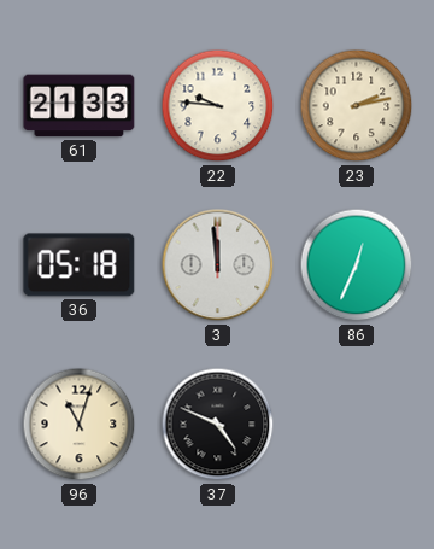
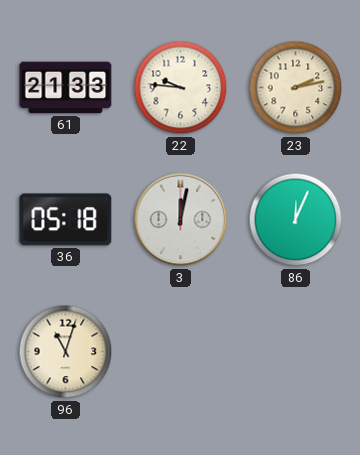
3: 11:59 -> 12:02
86: 12:34 -> 12:04
37: 4:49 -> none
